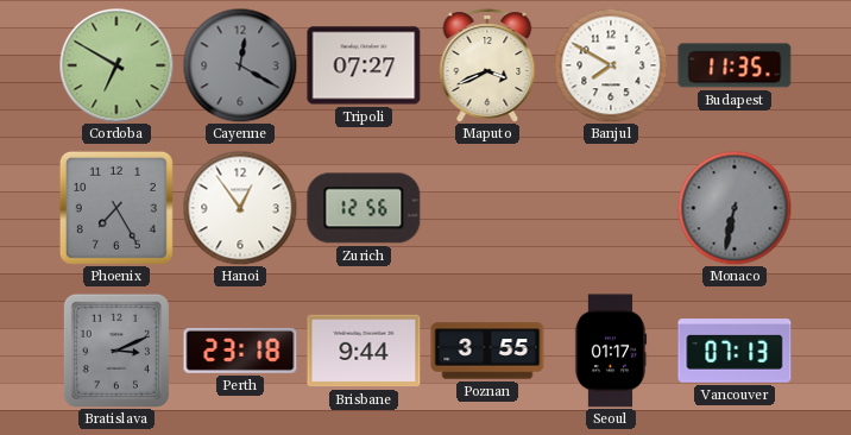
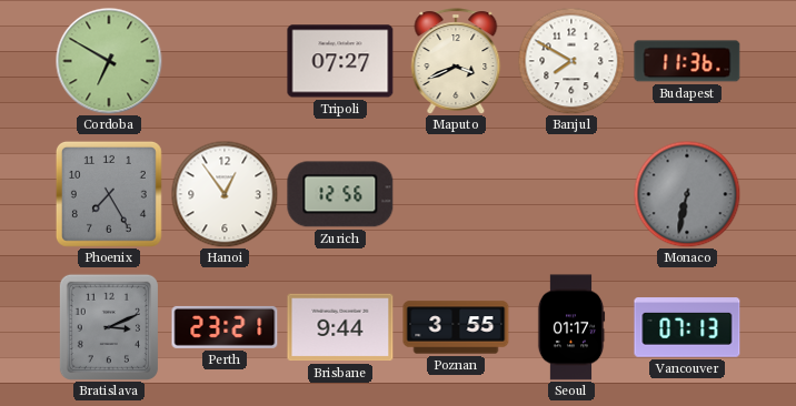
Cayenne: 12:20 -> none
Budapest: 11:35 -> 11:36
Perth: 23:18 -> 23:21
